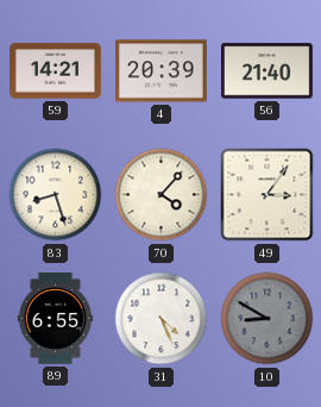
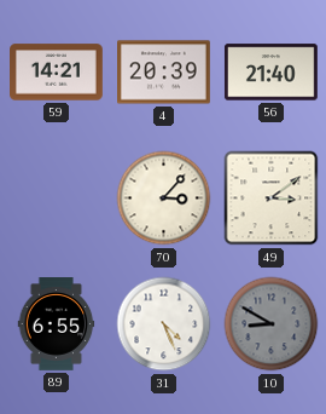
83: 8:27 -> none
70: 4:07 -> 3:07
49: 3:06 -> 3:09
